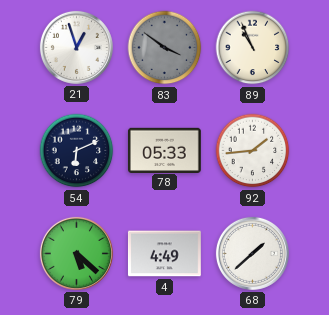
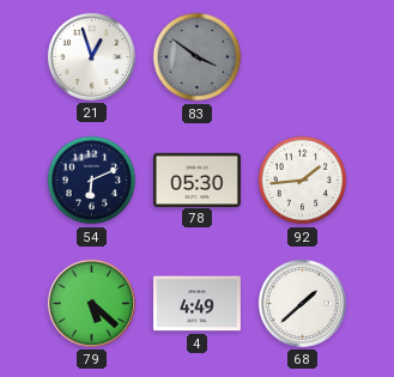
89: 10:56 -> none
78: 05:33 -> 05:30
